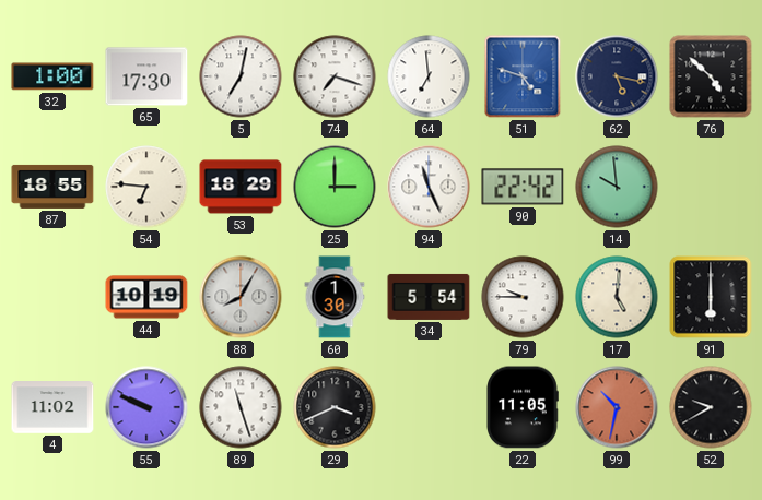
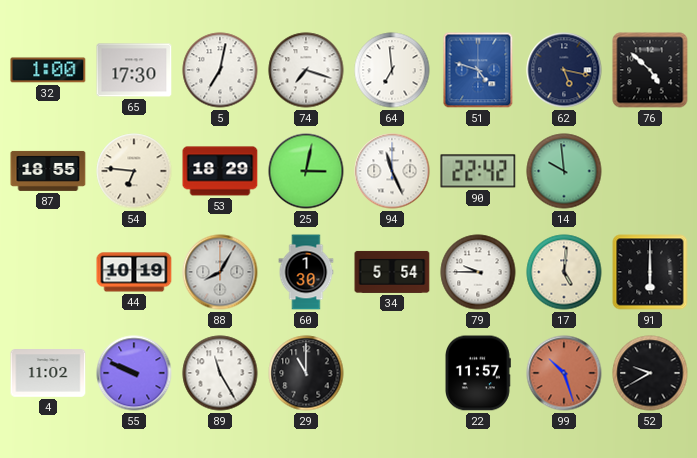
25: 3:00 -> 3:02
89: 11:27 -> 11:25
29: 3:41 -> 11:00
22: 11:05 -> 11:57
99: 10:32 -> 10:27
